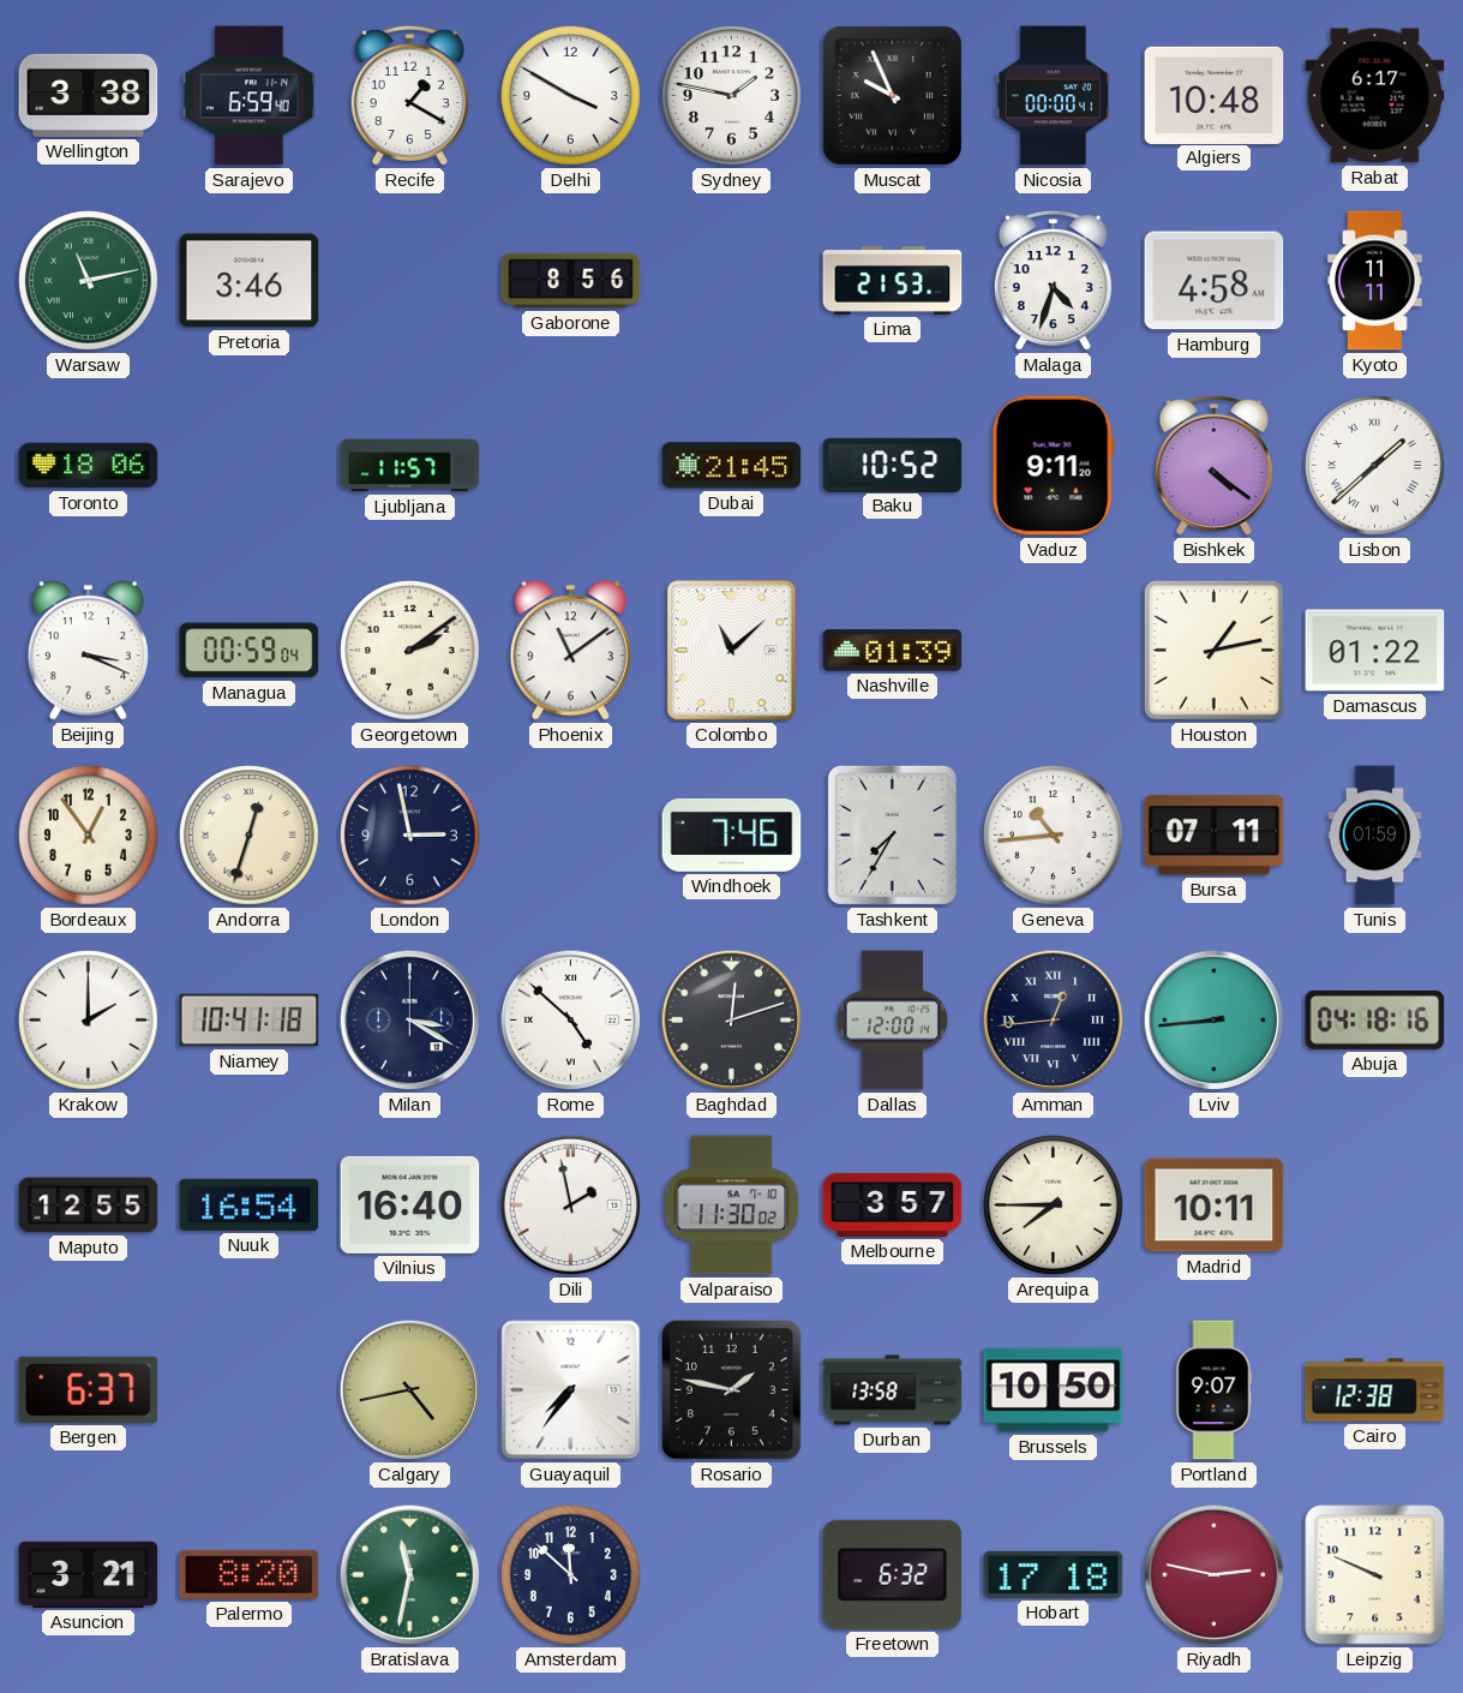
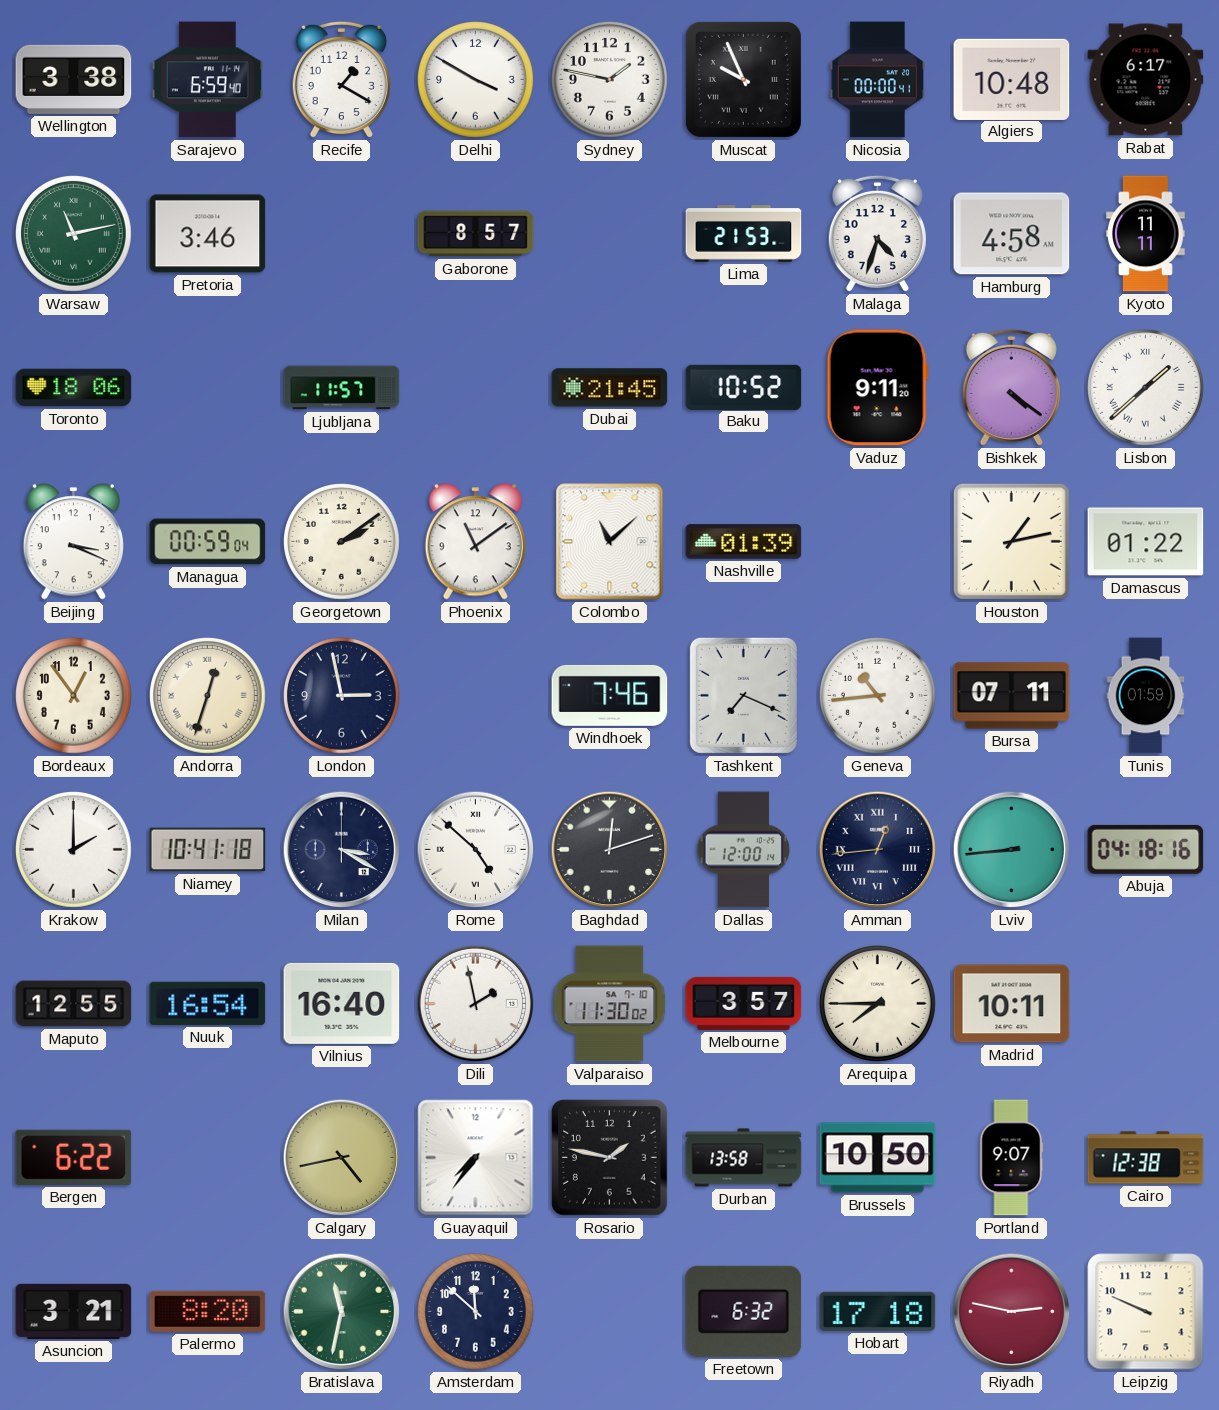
Gaborone: 8:56 -> 8:57
Tashkent: 7:35 -> 7:19
Bergen: 6:37 -> 6:22
